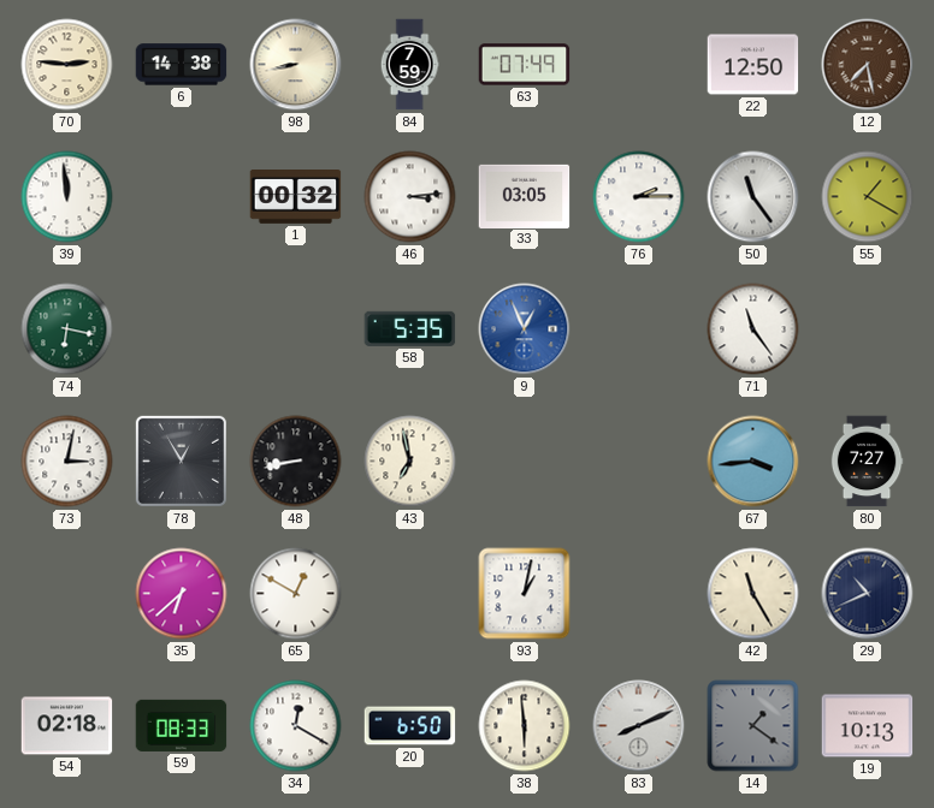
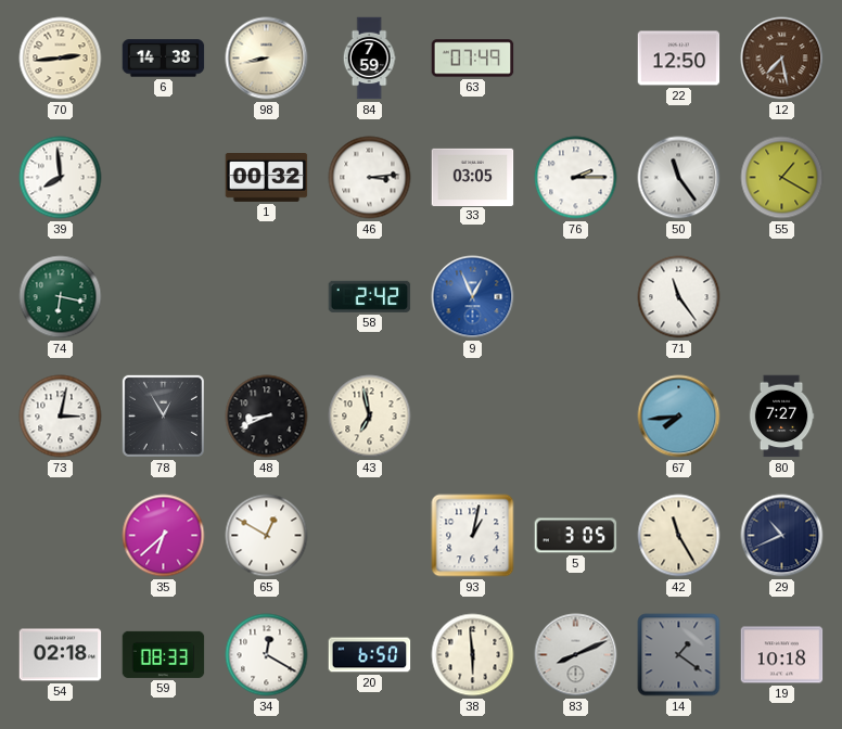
70: 2:46 -> 2:44
39: 11:59 -> 7:59
58: 5:35 -> 2:42
48: 8:43 -> 8:41
67: 3:44 -> 7:44
5: none -> 3:05
19: 10:13 -> 10:18
